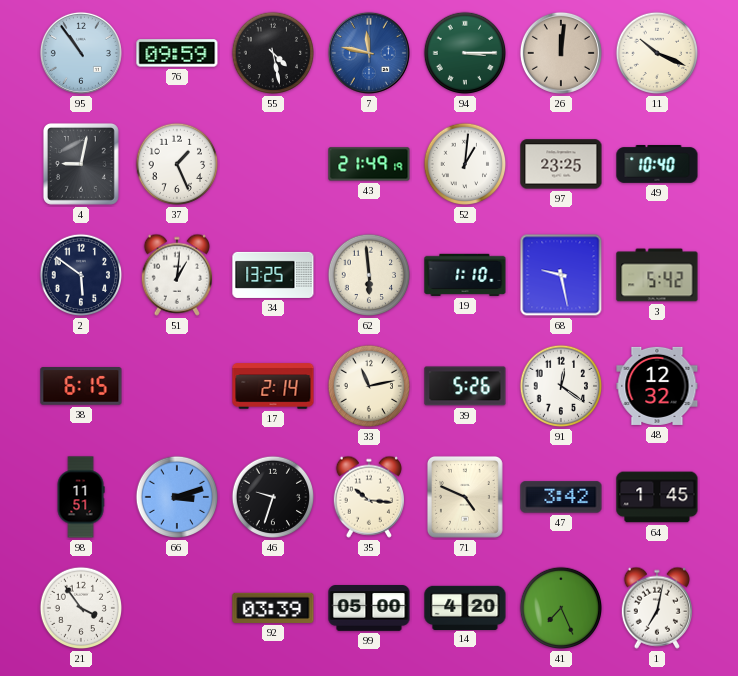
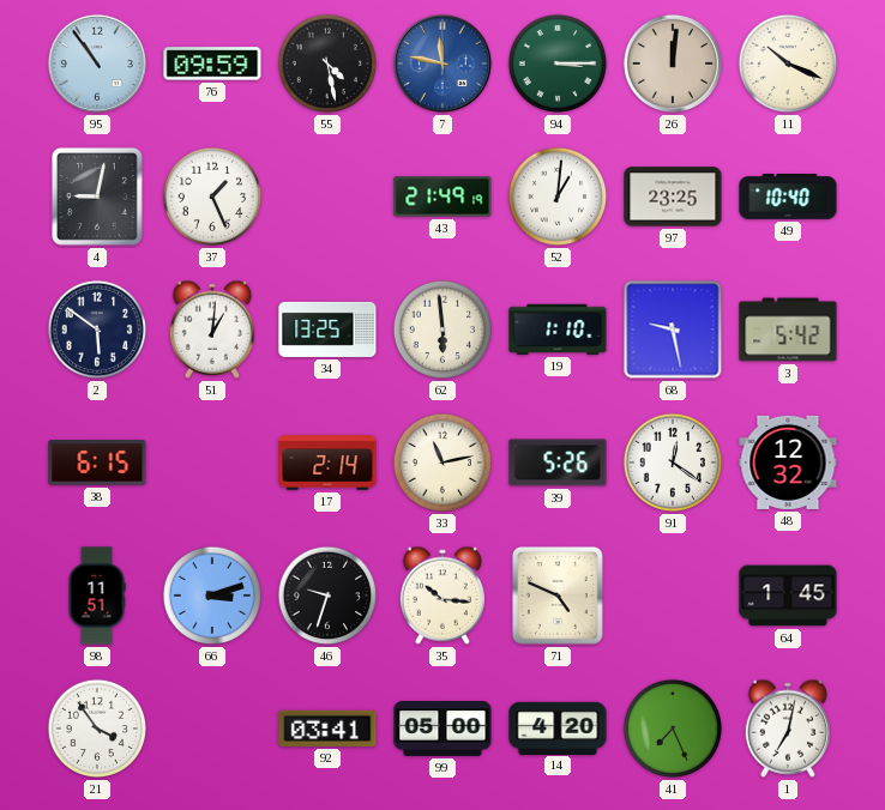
47: 3:42 -> none
92: 03:39 -> 03:41
